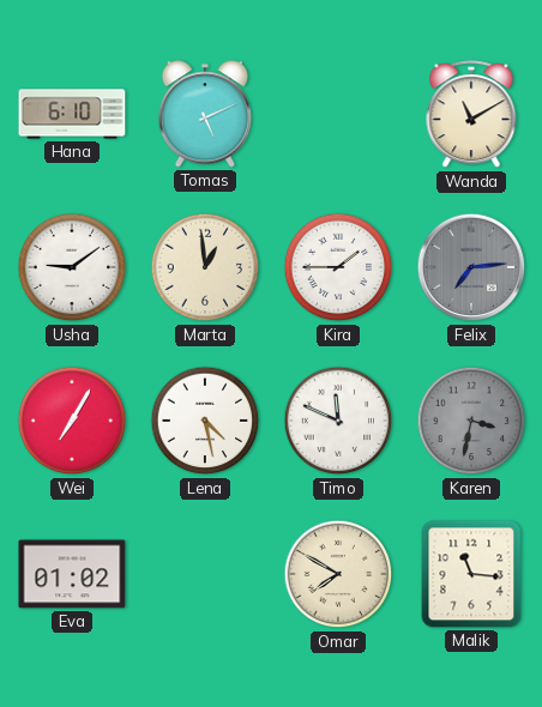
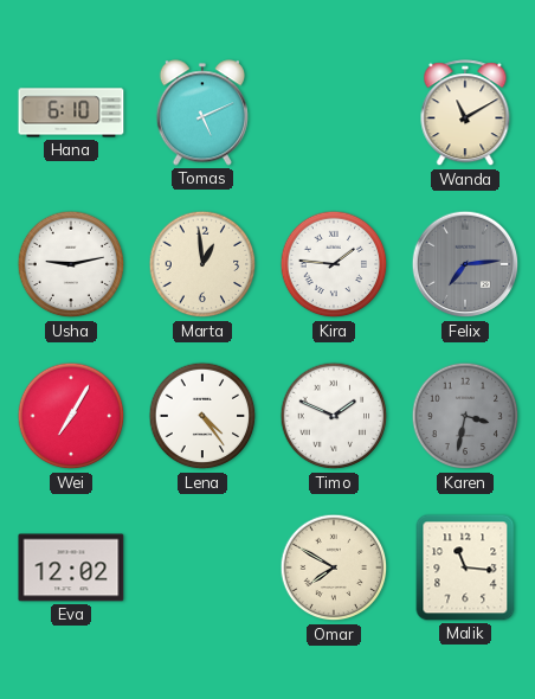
Usha: 9:09 -> 9:13
Kira: 1:45 -> 1:46
Lena: 4:28 -> 4:24
Timo: 11:49 -> 1:49
Eva: 01:02 -> 12:02
